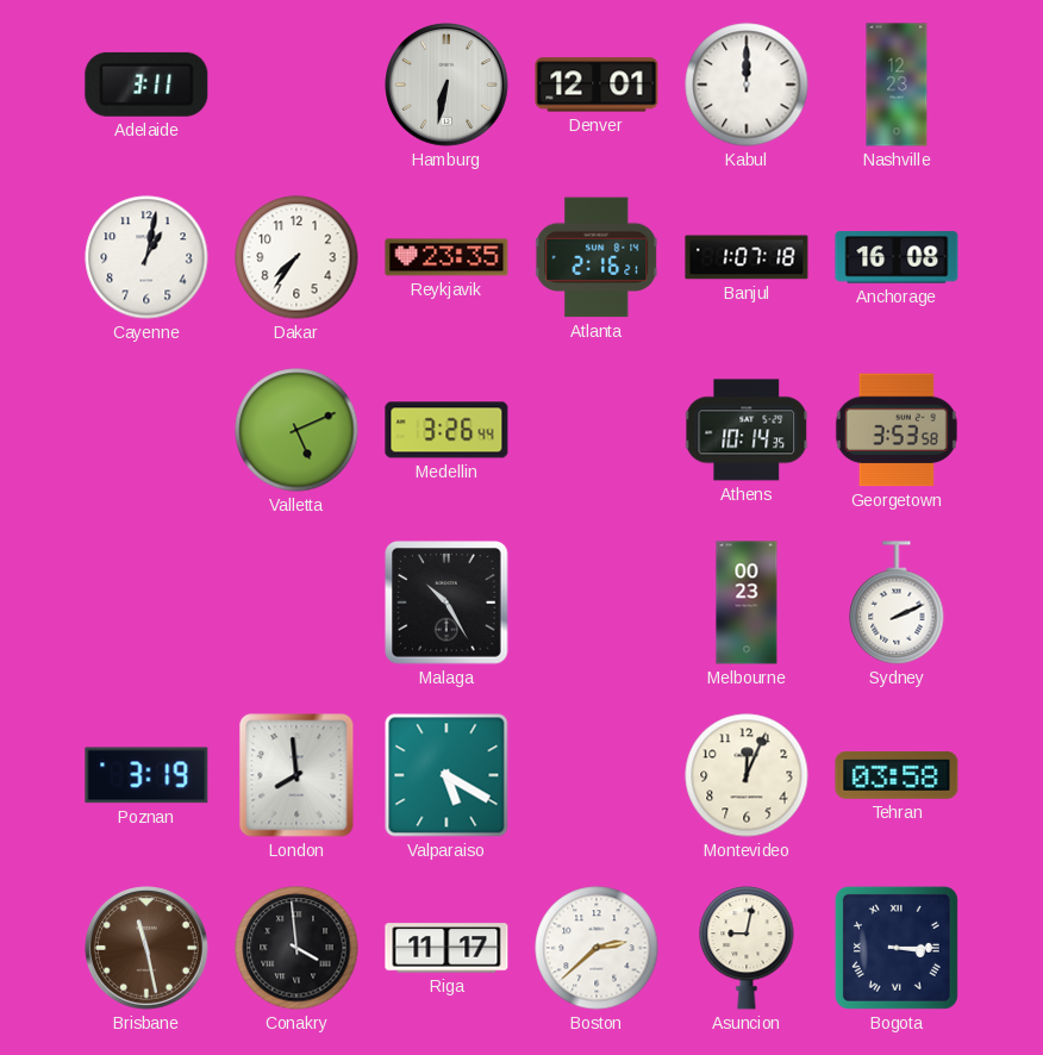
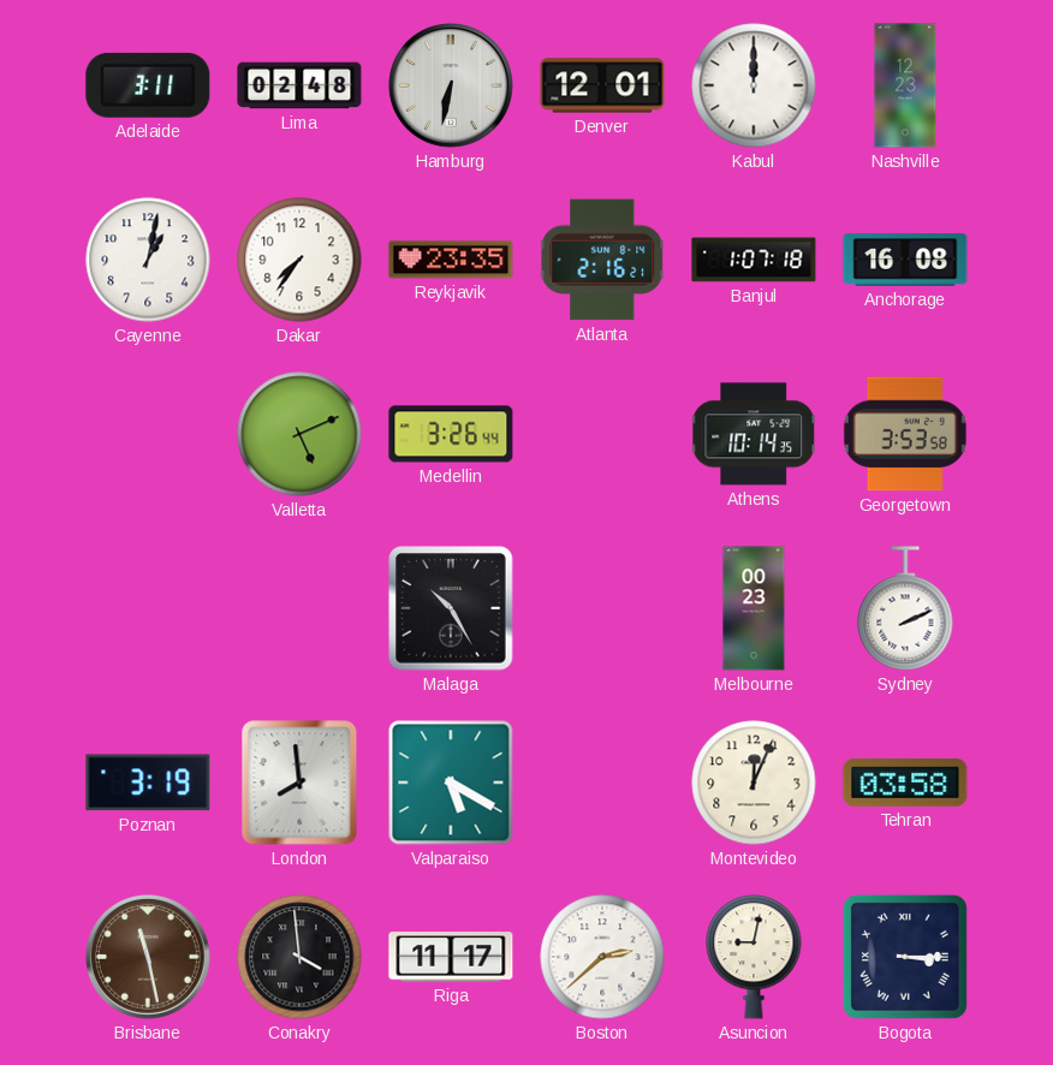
Lima: none -> 02:48
